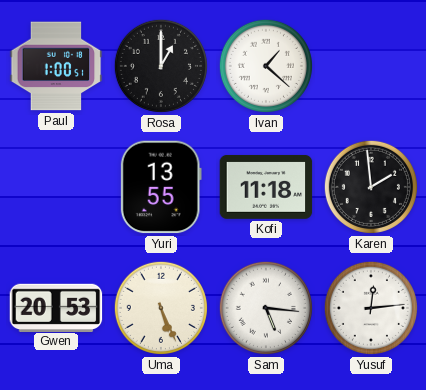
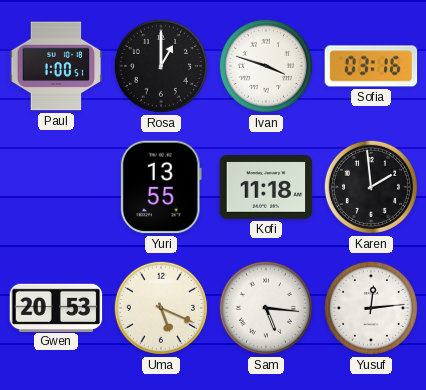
Ivan: 1:22 -> 3:48
Sofia: none -> 03:16
Uma: 5:26 -> 5:19
